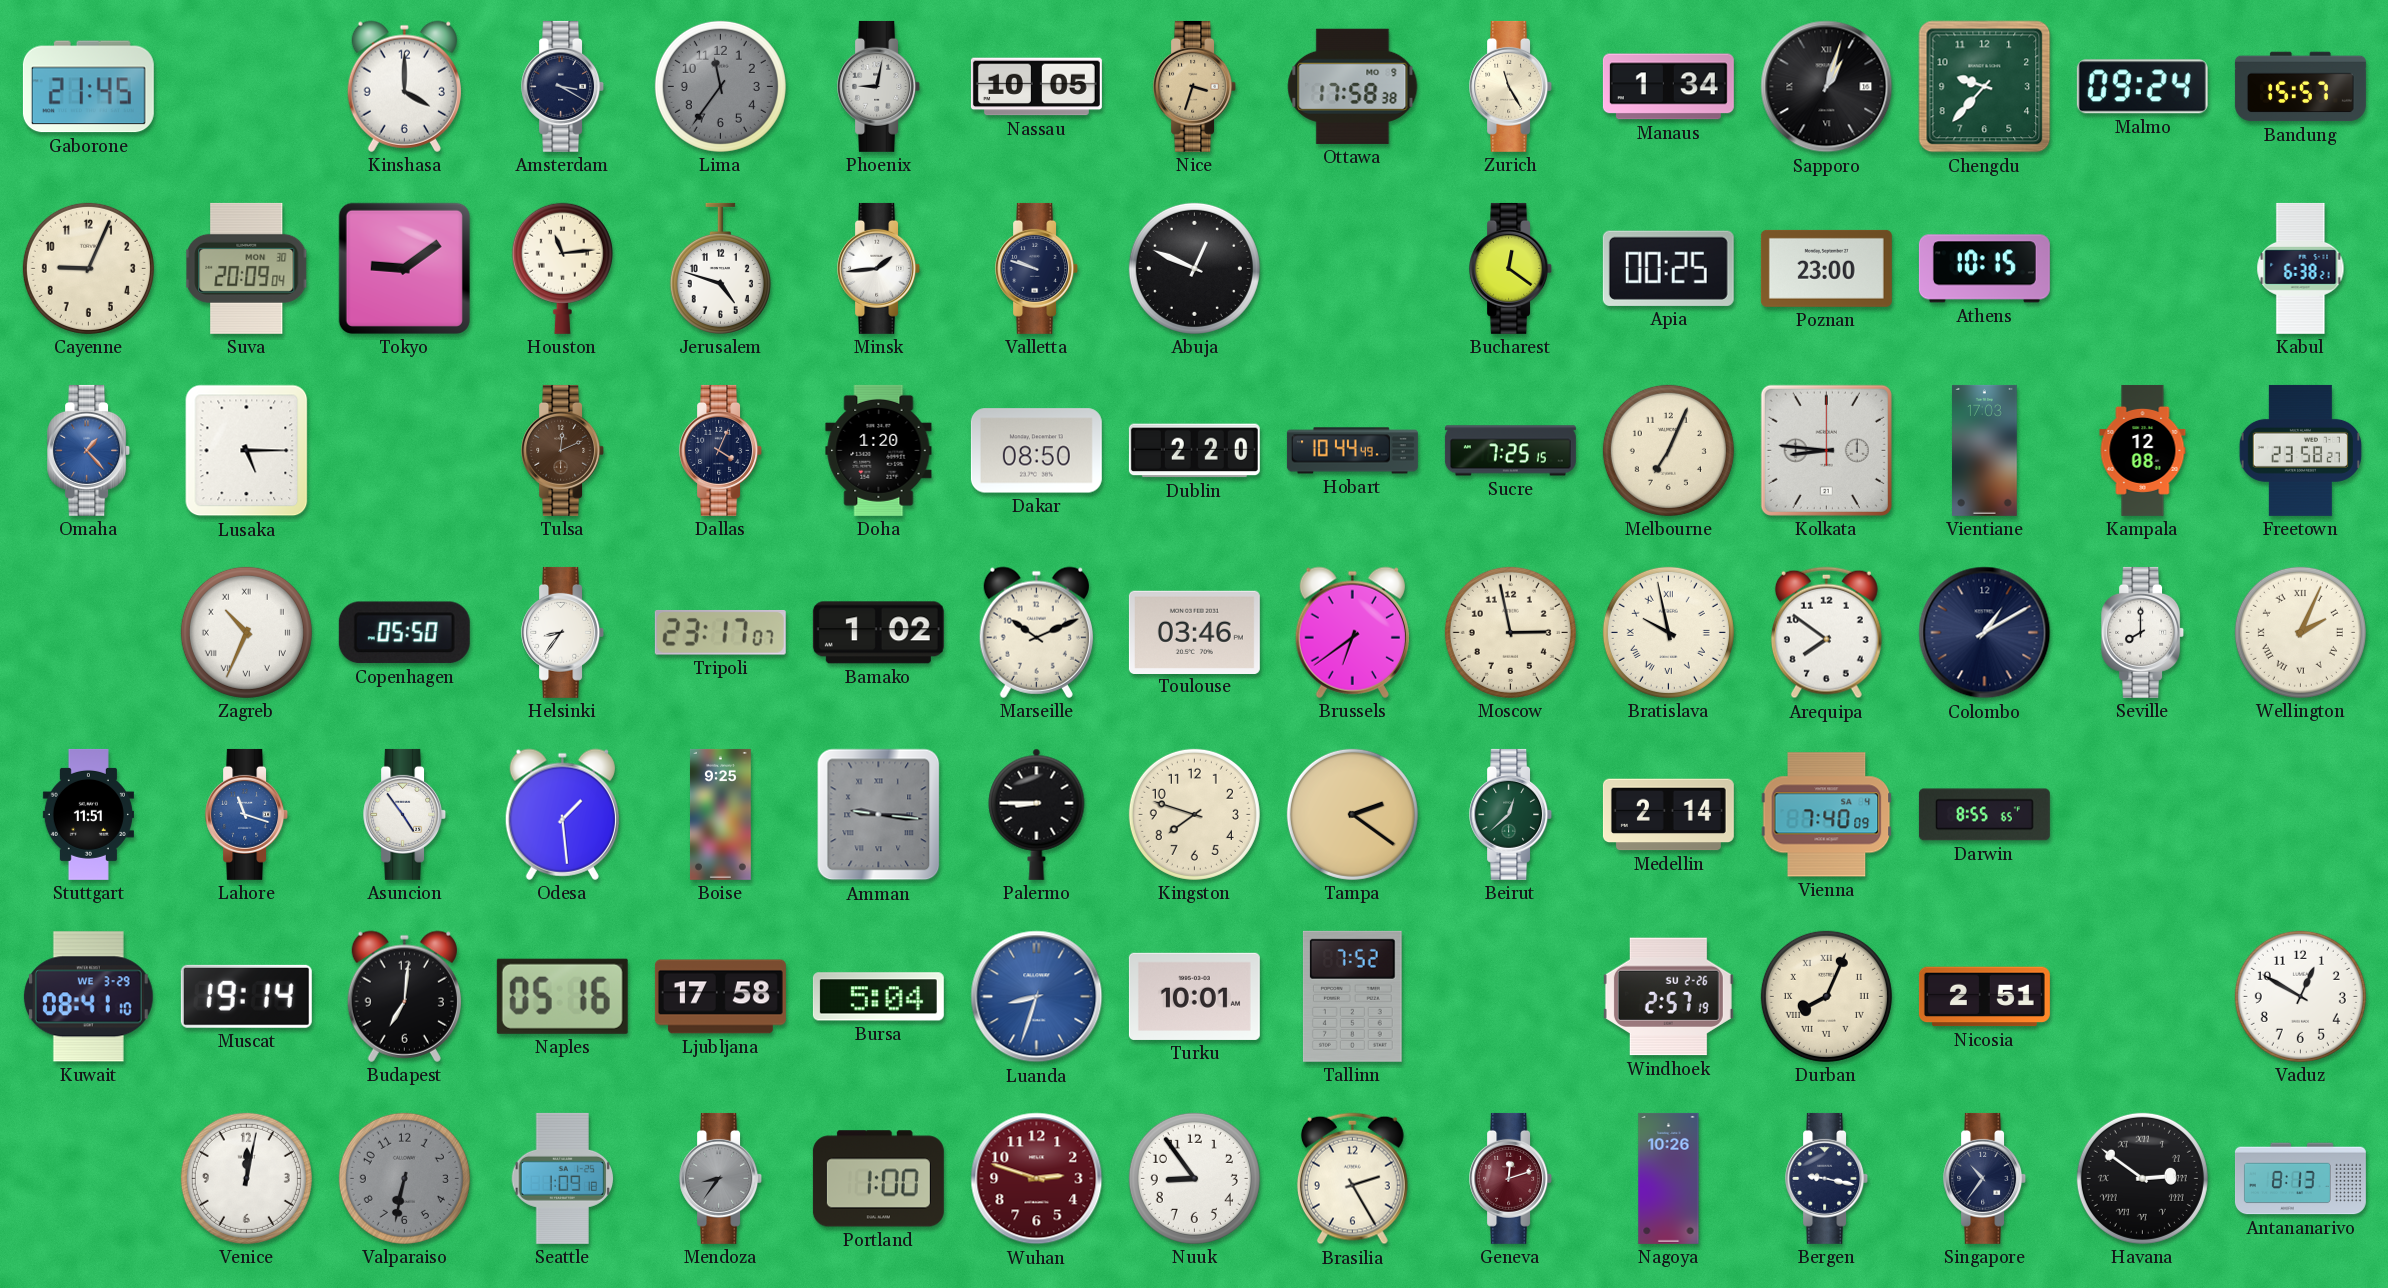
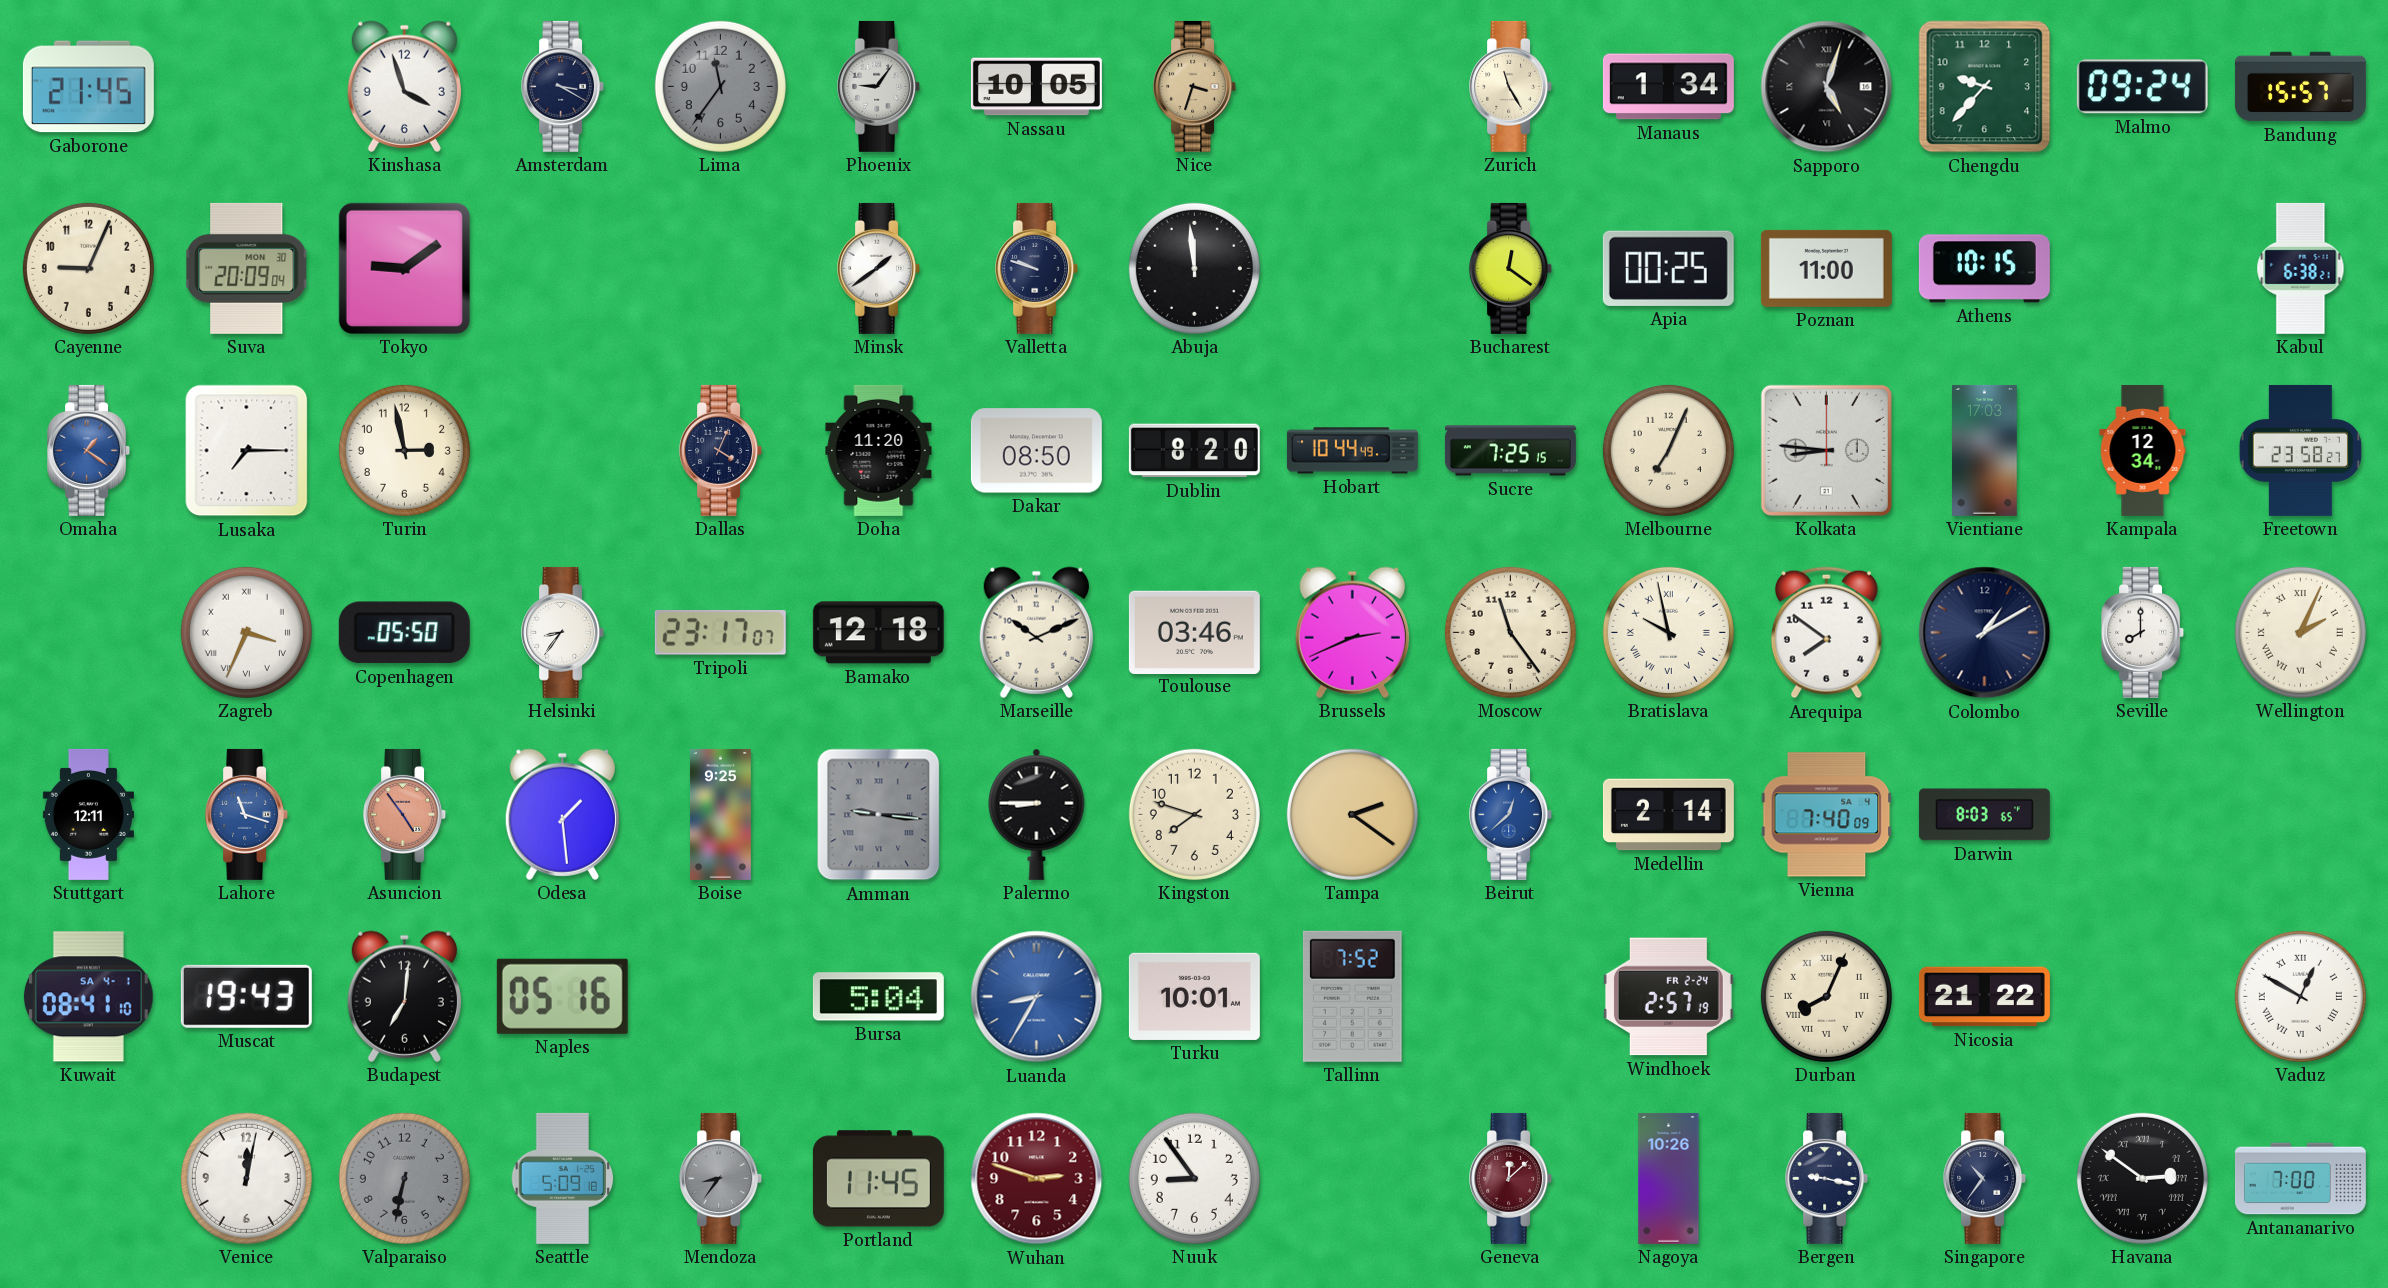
Kinshasa: 4:00 -> 3:57
Phoenix: 9:02 -> 9:06
Ottawa: 17:58 -> none
Sapporo: 1:03 -> 5:03
Houston: 11:14 -> none
Jerusalem: 4:48 -> none
Minsk: 1:44 -> 1:39
Abuja: 12:49 -> 11:59
Poznan: 23:00 -> 11:00
Omaha: 1:23 -> 1:21
Lusaka: 5:15 -> 7:15
Turin: none -> 2:58
Tulsa: 12:11 -> none
Doha: 1:20 -> 11:20
Dublin: 2:20 -> 8:20
Kampala: 12:08 -> 12:34
Zagreb: 10:34 -> 3:34
Bamako: 1:02 -> 12:18
Brussels: 6:39 -> 2:41
Moscow: 2:58 -> 11:24
Stuttgart: 11:51 -> 12:11
Asuncion dial: white -> salmon
Beirut dial: green -> blue
Darwin: 8:55 -> 8:03
Kuwait date: WE 3-29 -> SA 4-1
Muscat: 19:14 -> 19:43
Ljubljana: 17:58 -> none
Luanda: 8:33 -> 8:35
Windhoek date: SU 2-26 -> FR 2-24
Nicosia: 2:51 -> 21:22
Vaduz numerals: Arabic -> Roman
Seattle: 1:09 -> 5:09
Portland: 1:00 -> 11:45
Brasilia: 2:25 -> none
Geneva: 12:12 -> 12:08
Antananarivo: 8:13 -> 7:00
